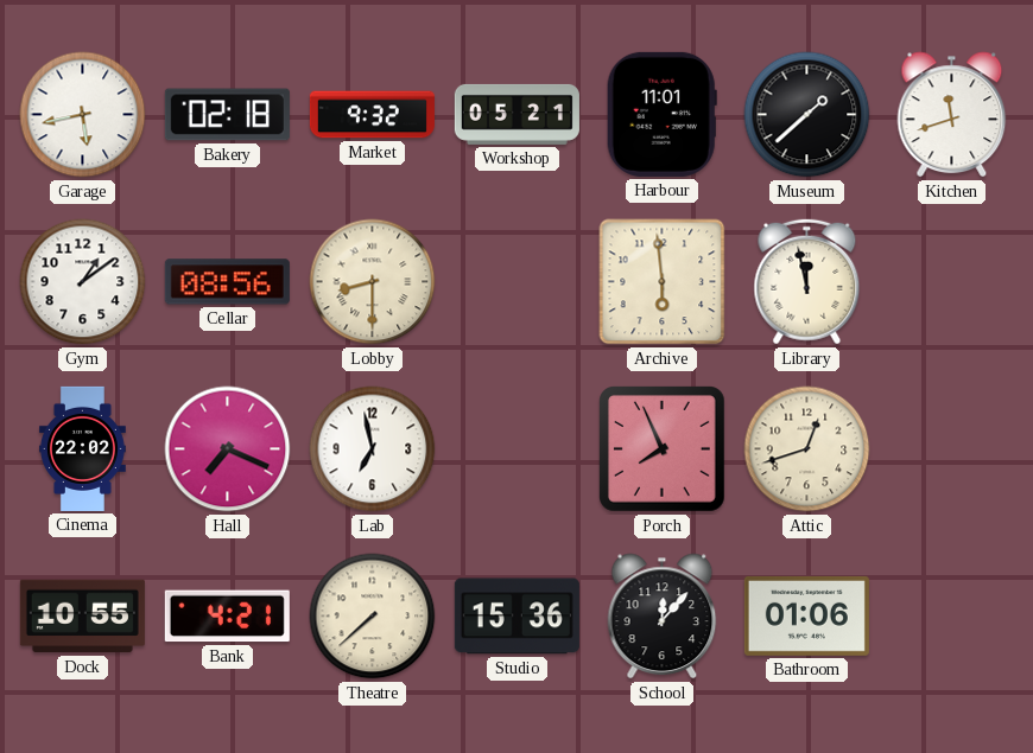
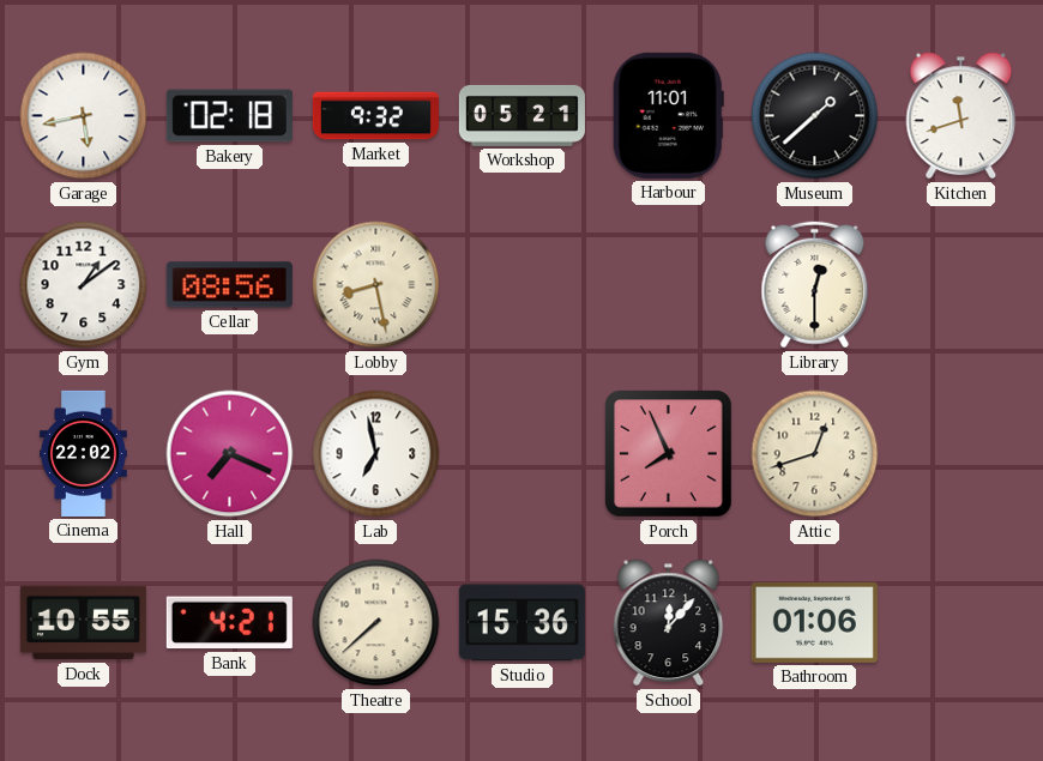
Lobby: 8:30 -> 8:28
Archive: 5:59 -> none
Library: 11:58 -> 12:30
